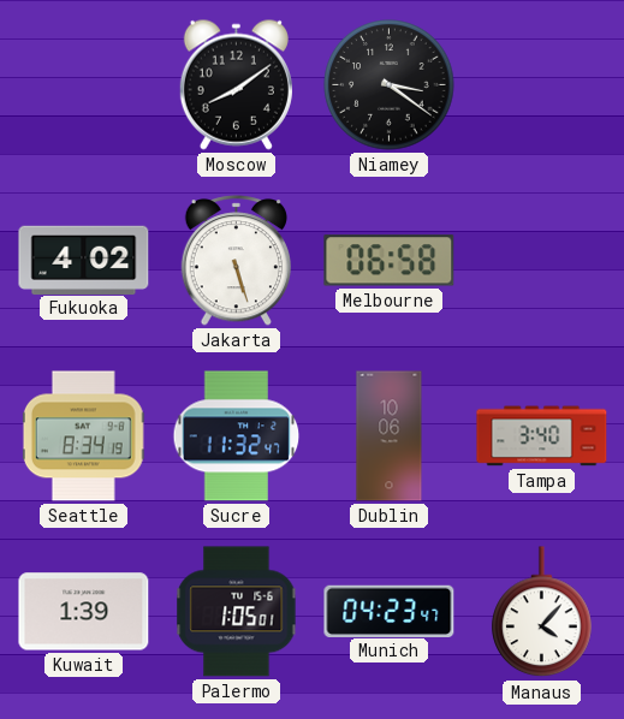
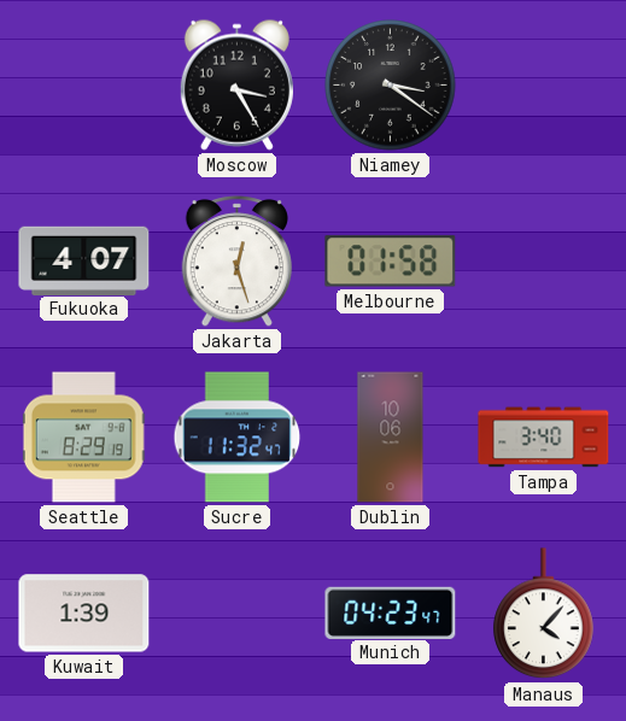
Moscow: 8:09 -> 3:25
Fukuoka: 4:02 -> 4:07
Jakarta: 5:27 -> 12:27
Melbourne: 06:58 -> 01:58
Seattle: 8:34 -> 8:29
Palermo: 1:05 -> none
